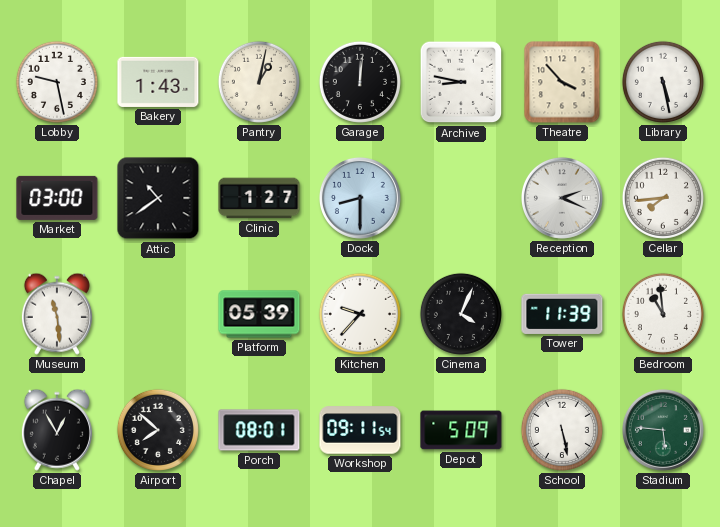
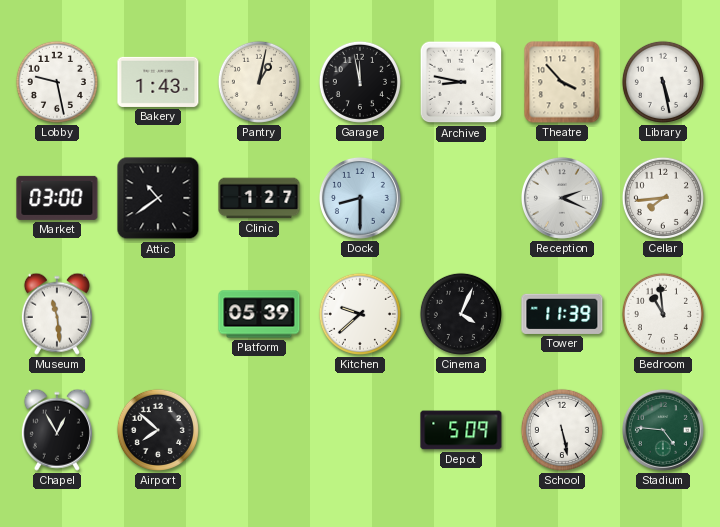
Garage: 12:01 -> 11:58
Kitchen: 9:37 -> 9:38
Porch: 08:01 -> none
Workshop: 09:11 -> none
Stadium: 5:46 -> 4:46
